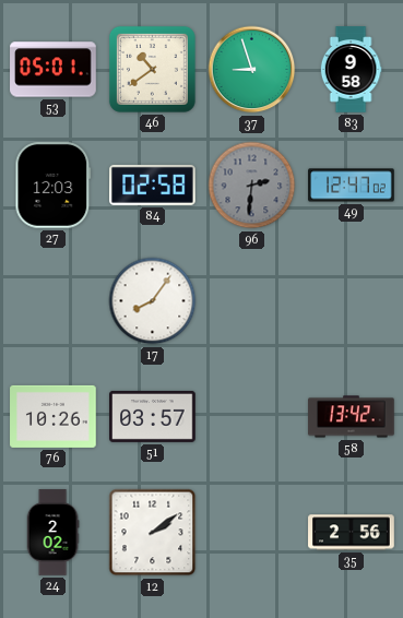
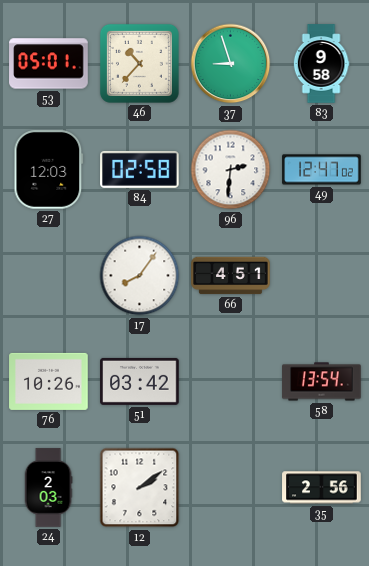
46: 10:39 -> 10:37
96 dial: grey -> white
66: none -> 4:51
51: 03:57 -> 03:42
58: 13:42 -> 13:54
24: 2:02 -> 2:03
